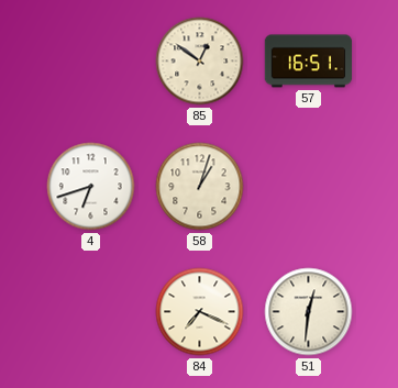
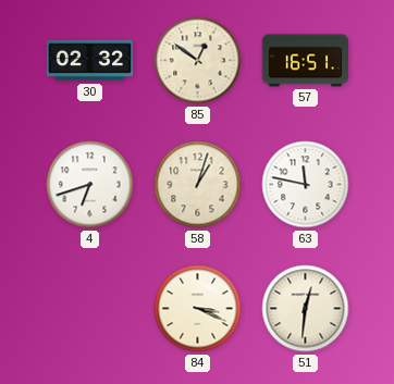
30: none -> 02:32
63: none -> 11:47
84: 7:19 -> 3:19
